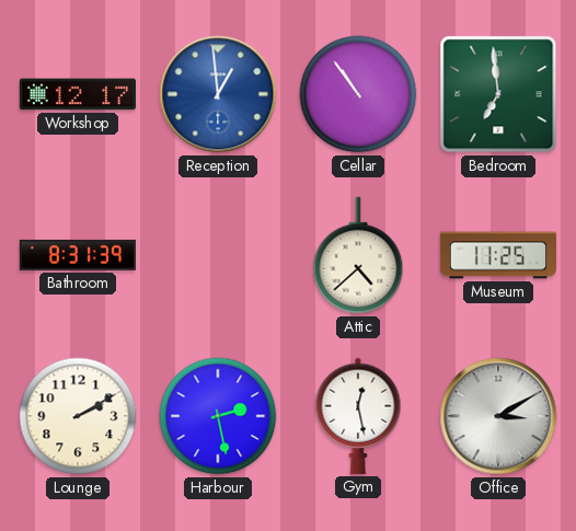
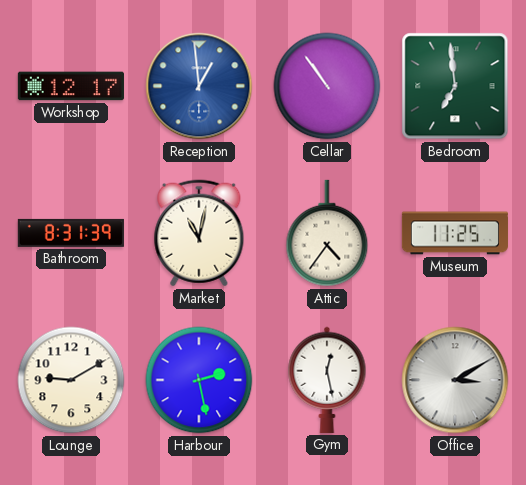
Market: none -> 11:02
Attic: 4:38 -> 4:36
Lounge: 2:10 -> 9:10
